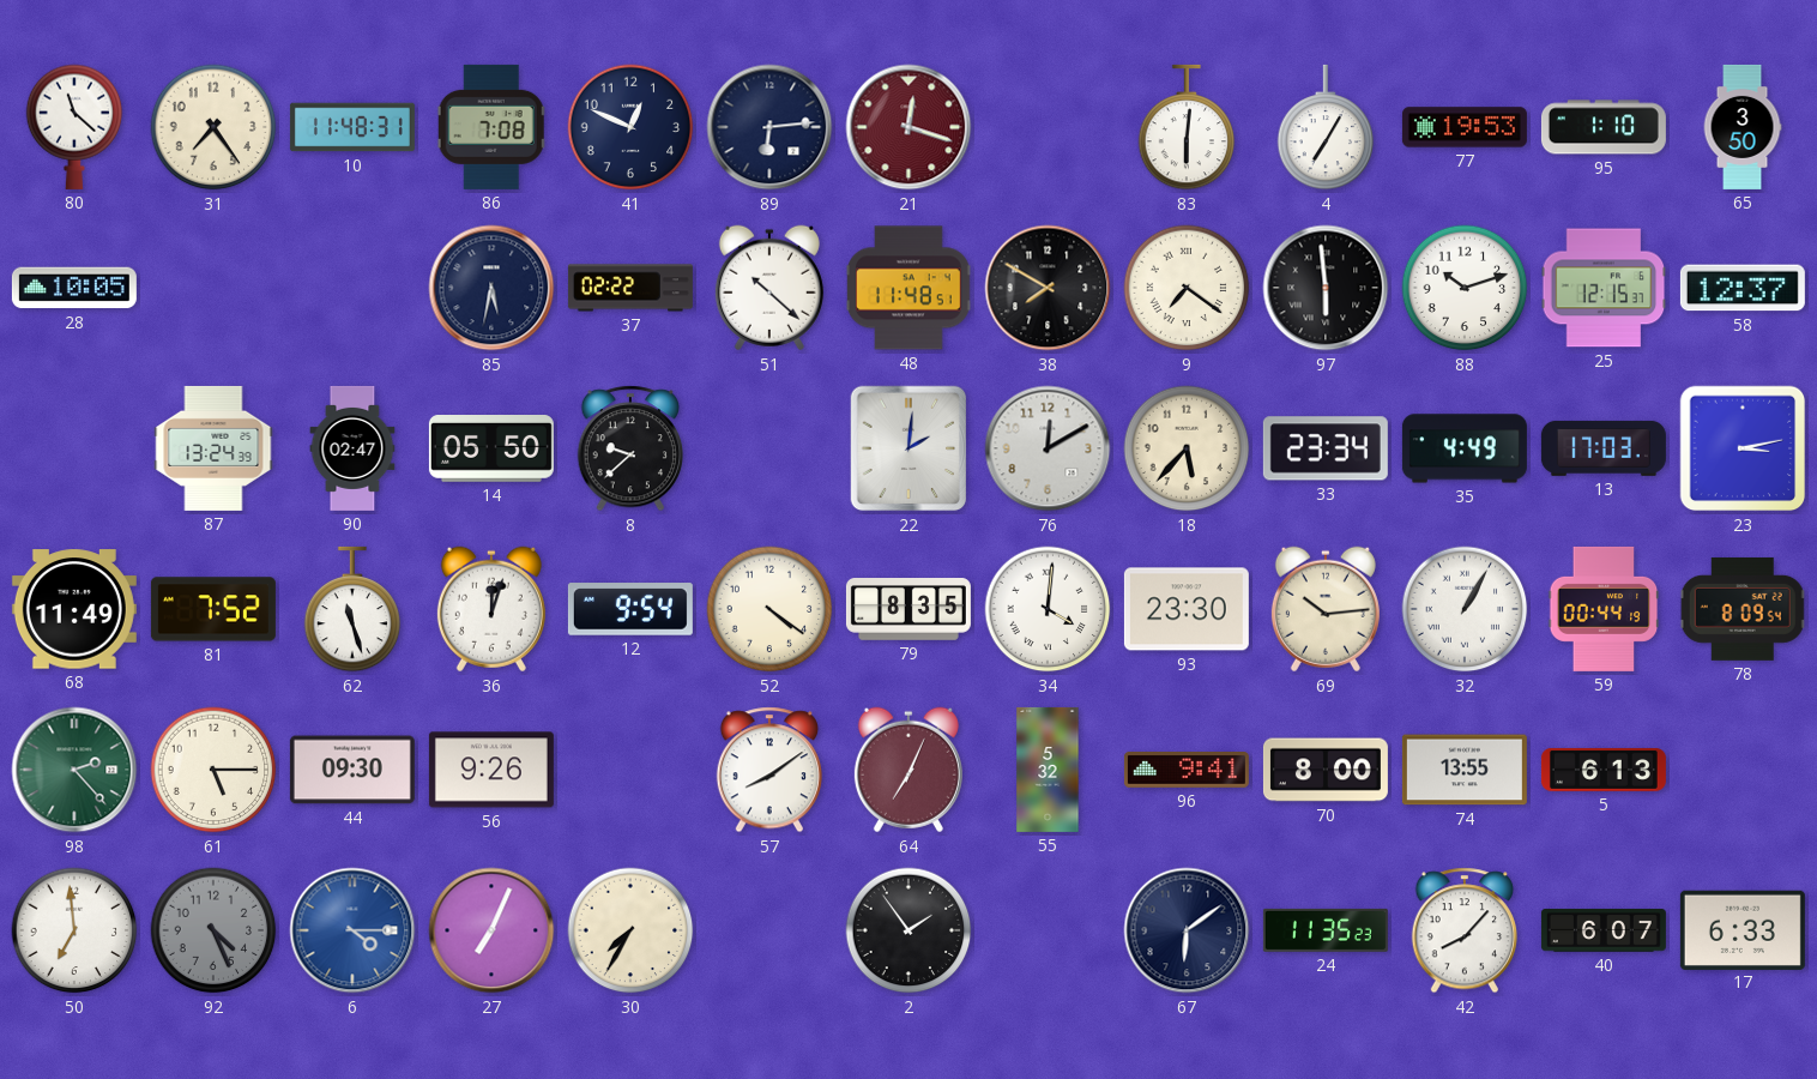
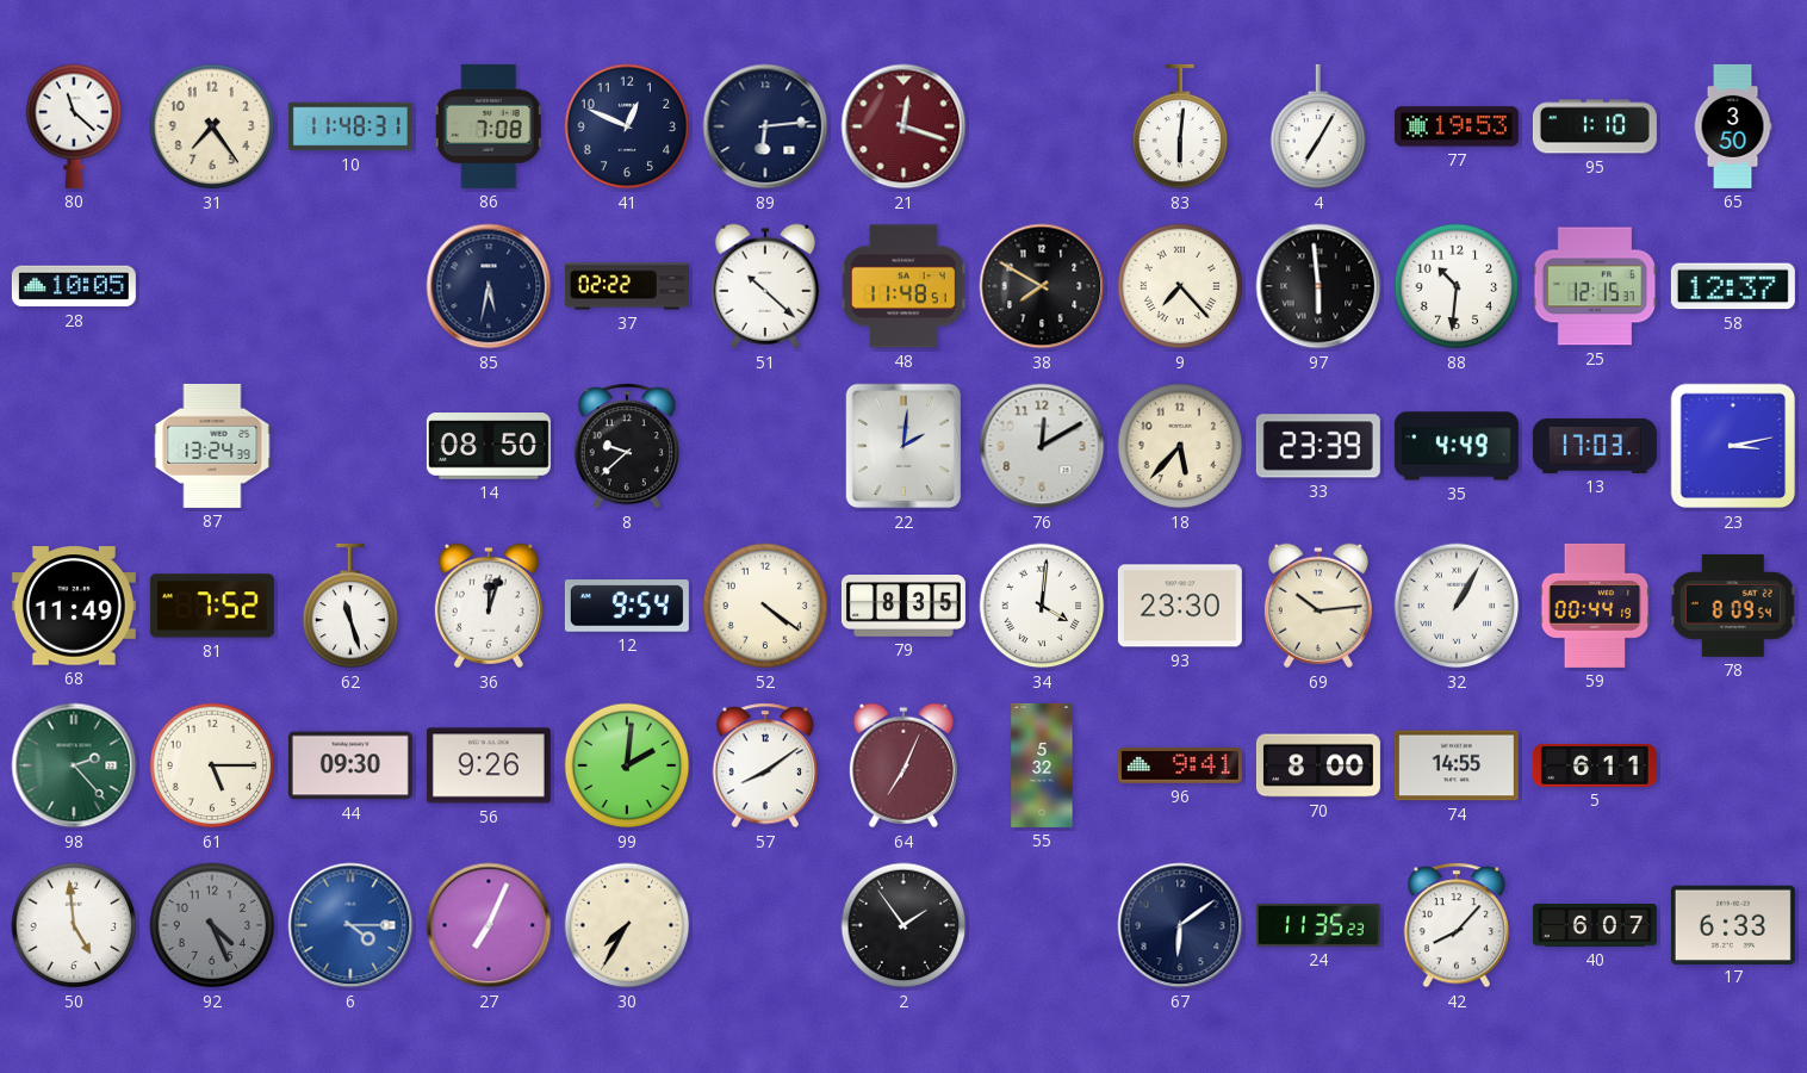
9: 7:21 -> 7:23
88: 10:12 -> 10:31
90: 02:47 -> none
14: 05:50 -> 08:50
33: 23:34 -> 23:39
99: none -> 2:01
74: 13:55 -> 14:55
5: 6:13 -> 6:11
50: 6:59 -> 4:59
